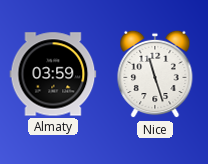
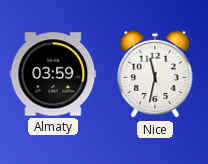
Nice: 11:27 -> 11:32
